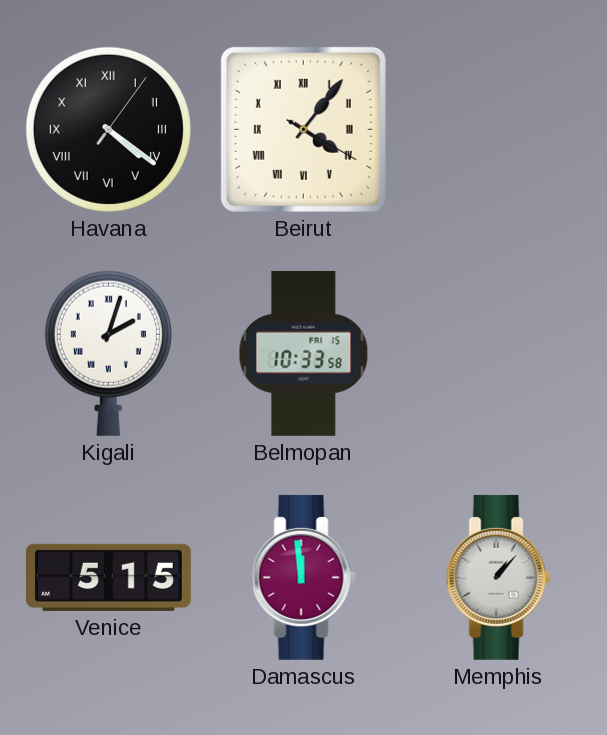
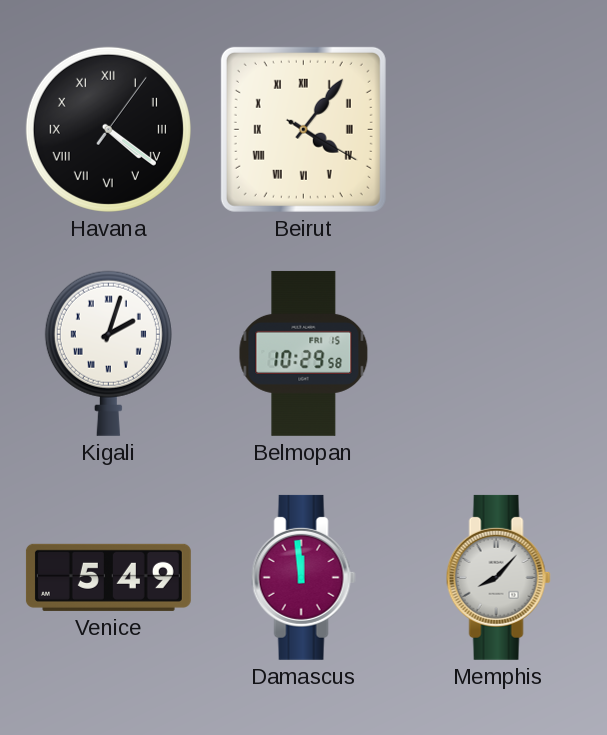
Belmopan: 10:33 -> 10:29
Venice: 5:15 -> 5:49
Memphis: 1:07 -> 8:07
